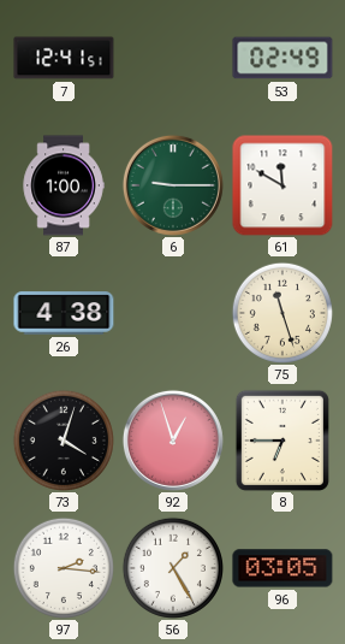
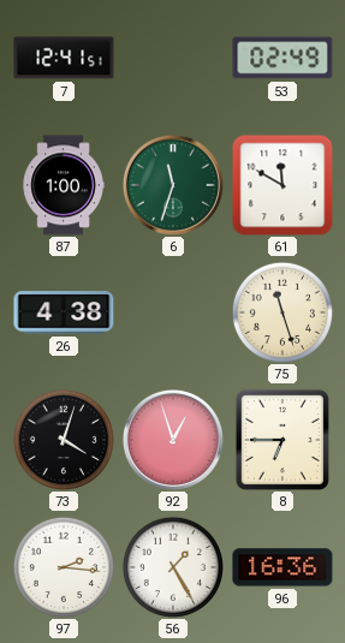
6: 9:15 -> 11:33
96: 03:05 -> 16:36
